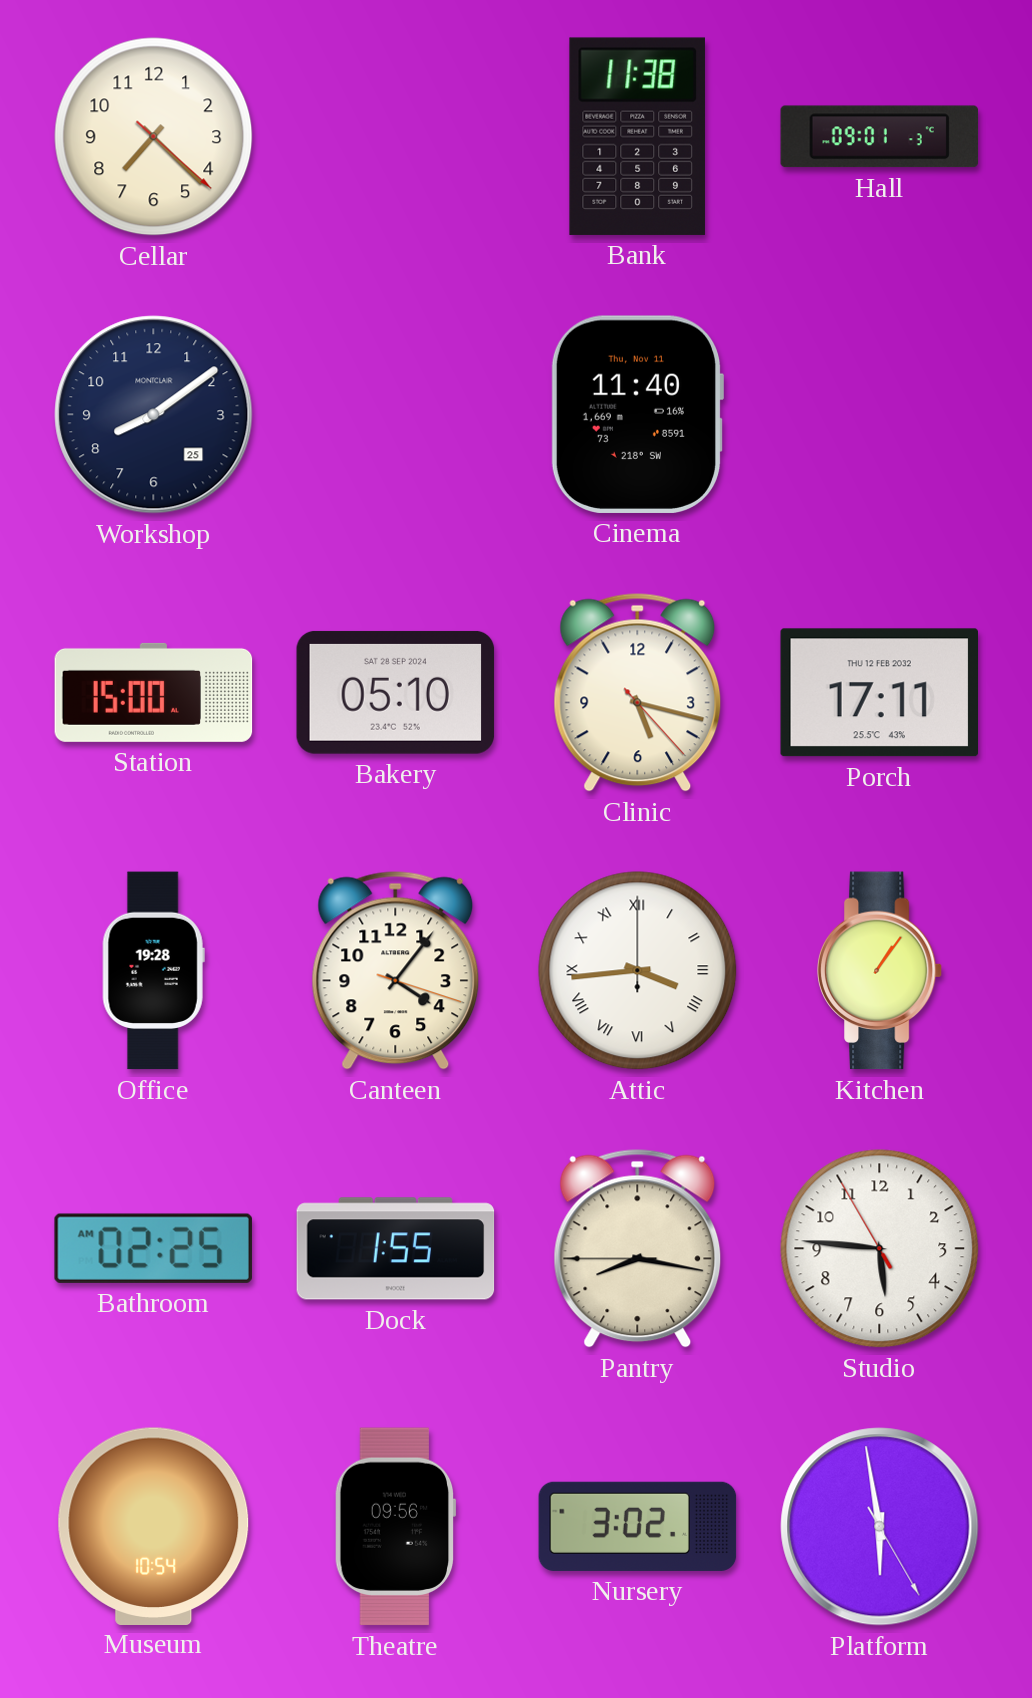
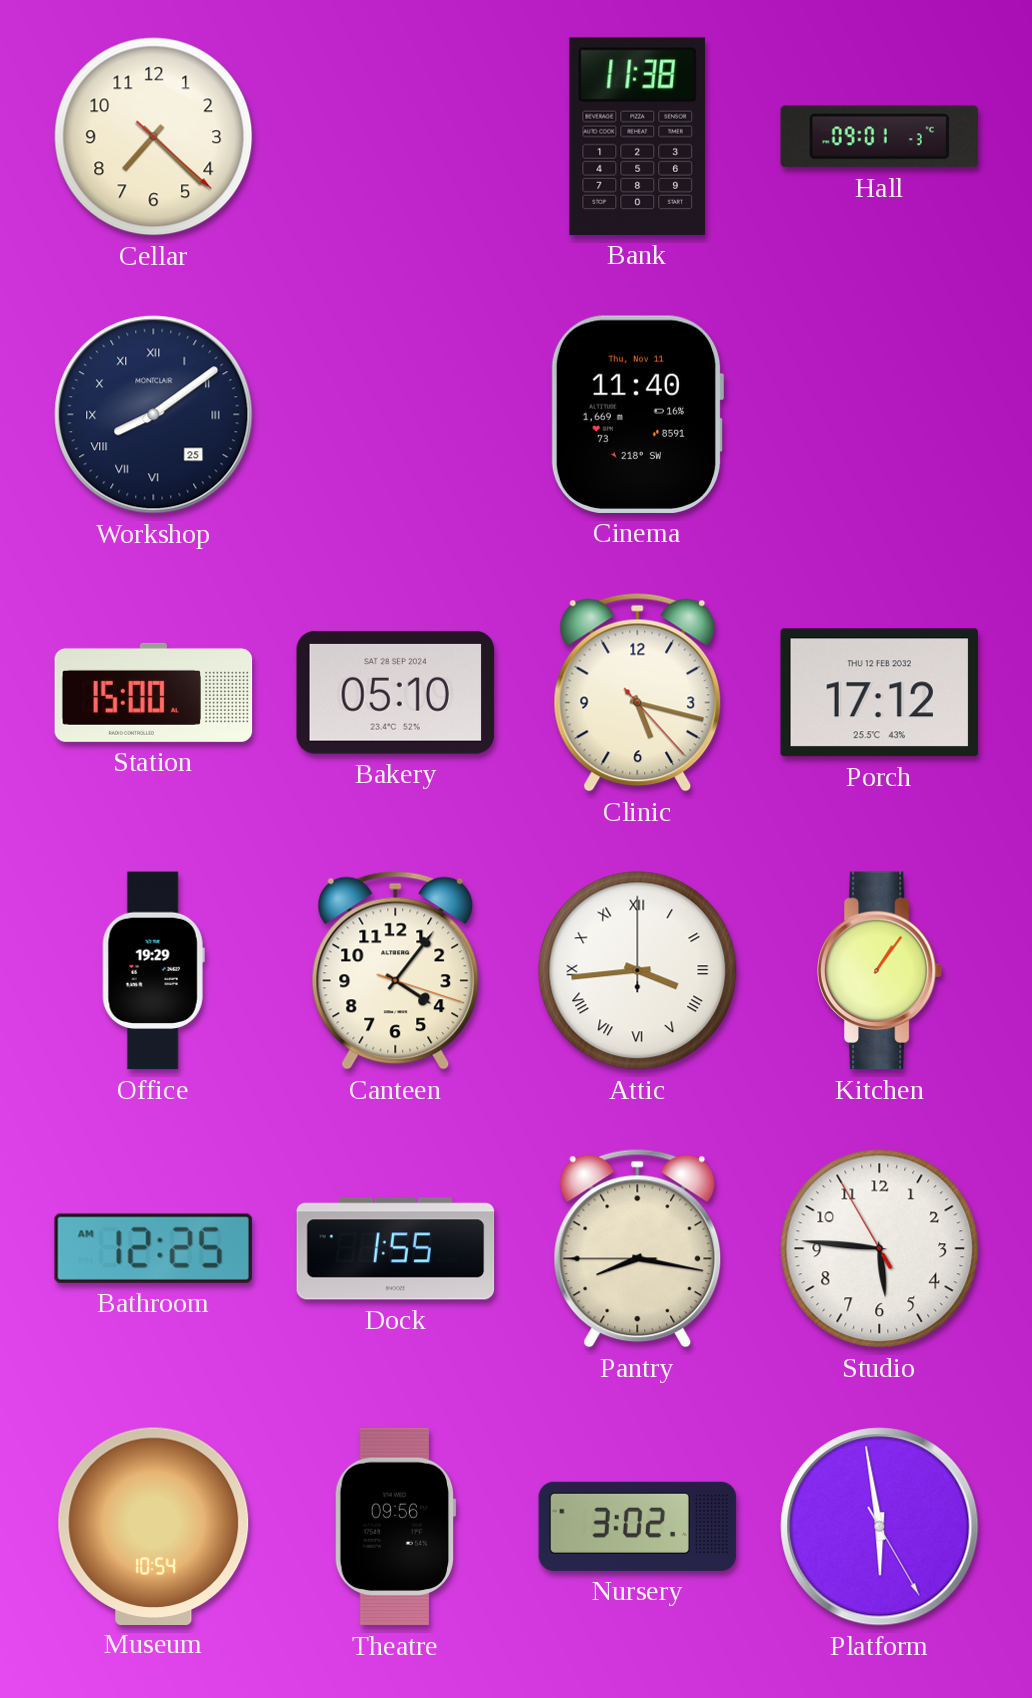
Workshop numerals: Arabic -> Roman
Porch: 17:11 -> 17:12
Office: 19:28 -> 19:29
Bathroom: 02:25 -> 12:25
